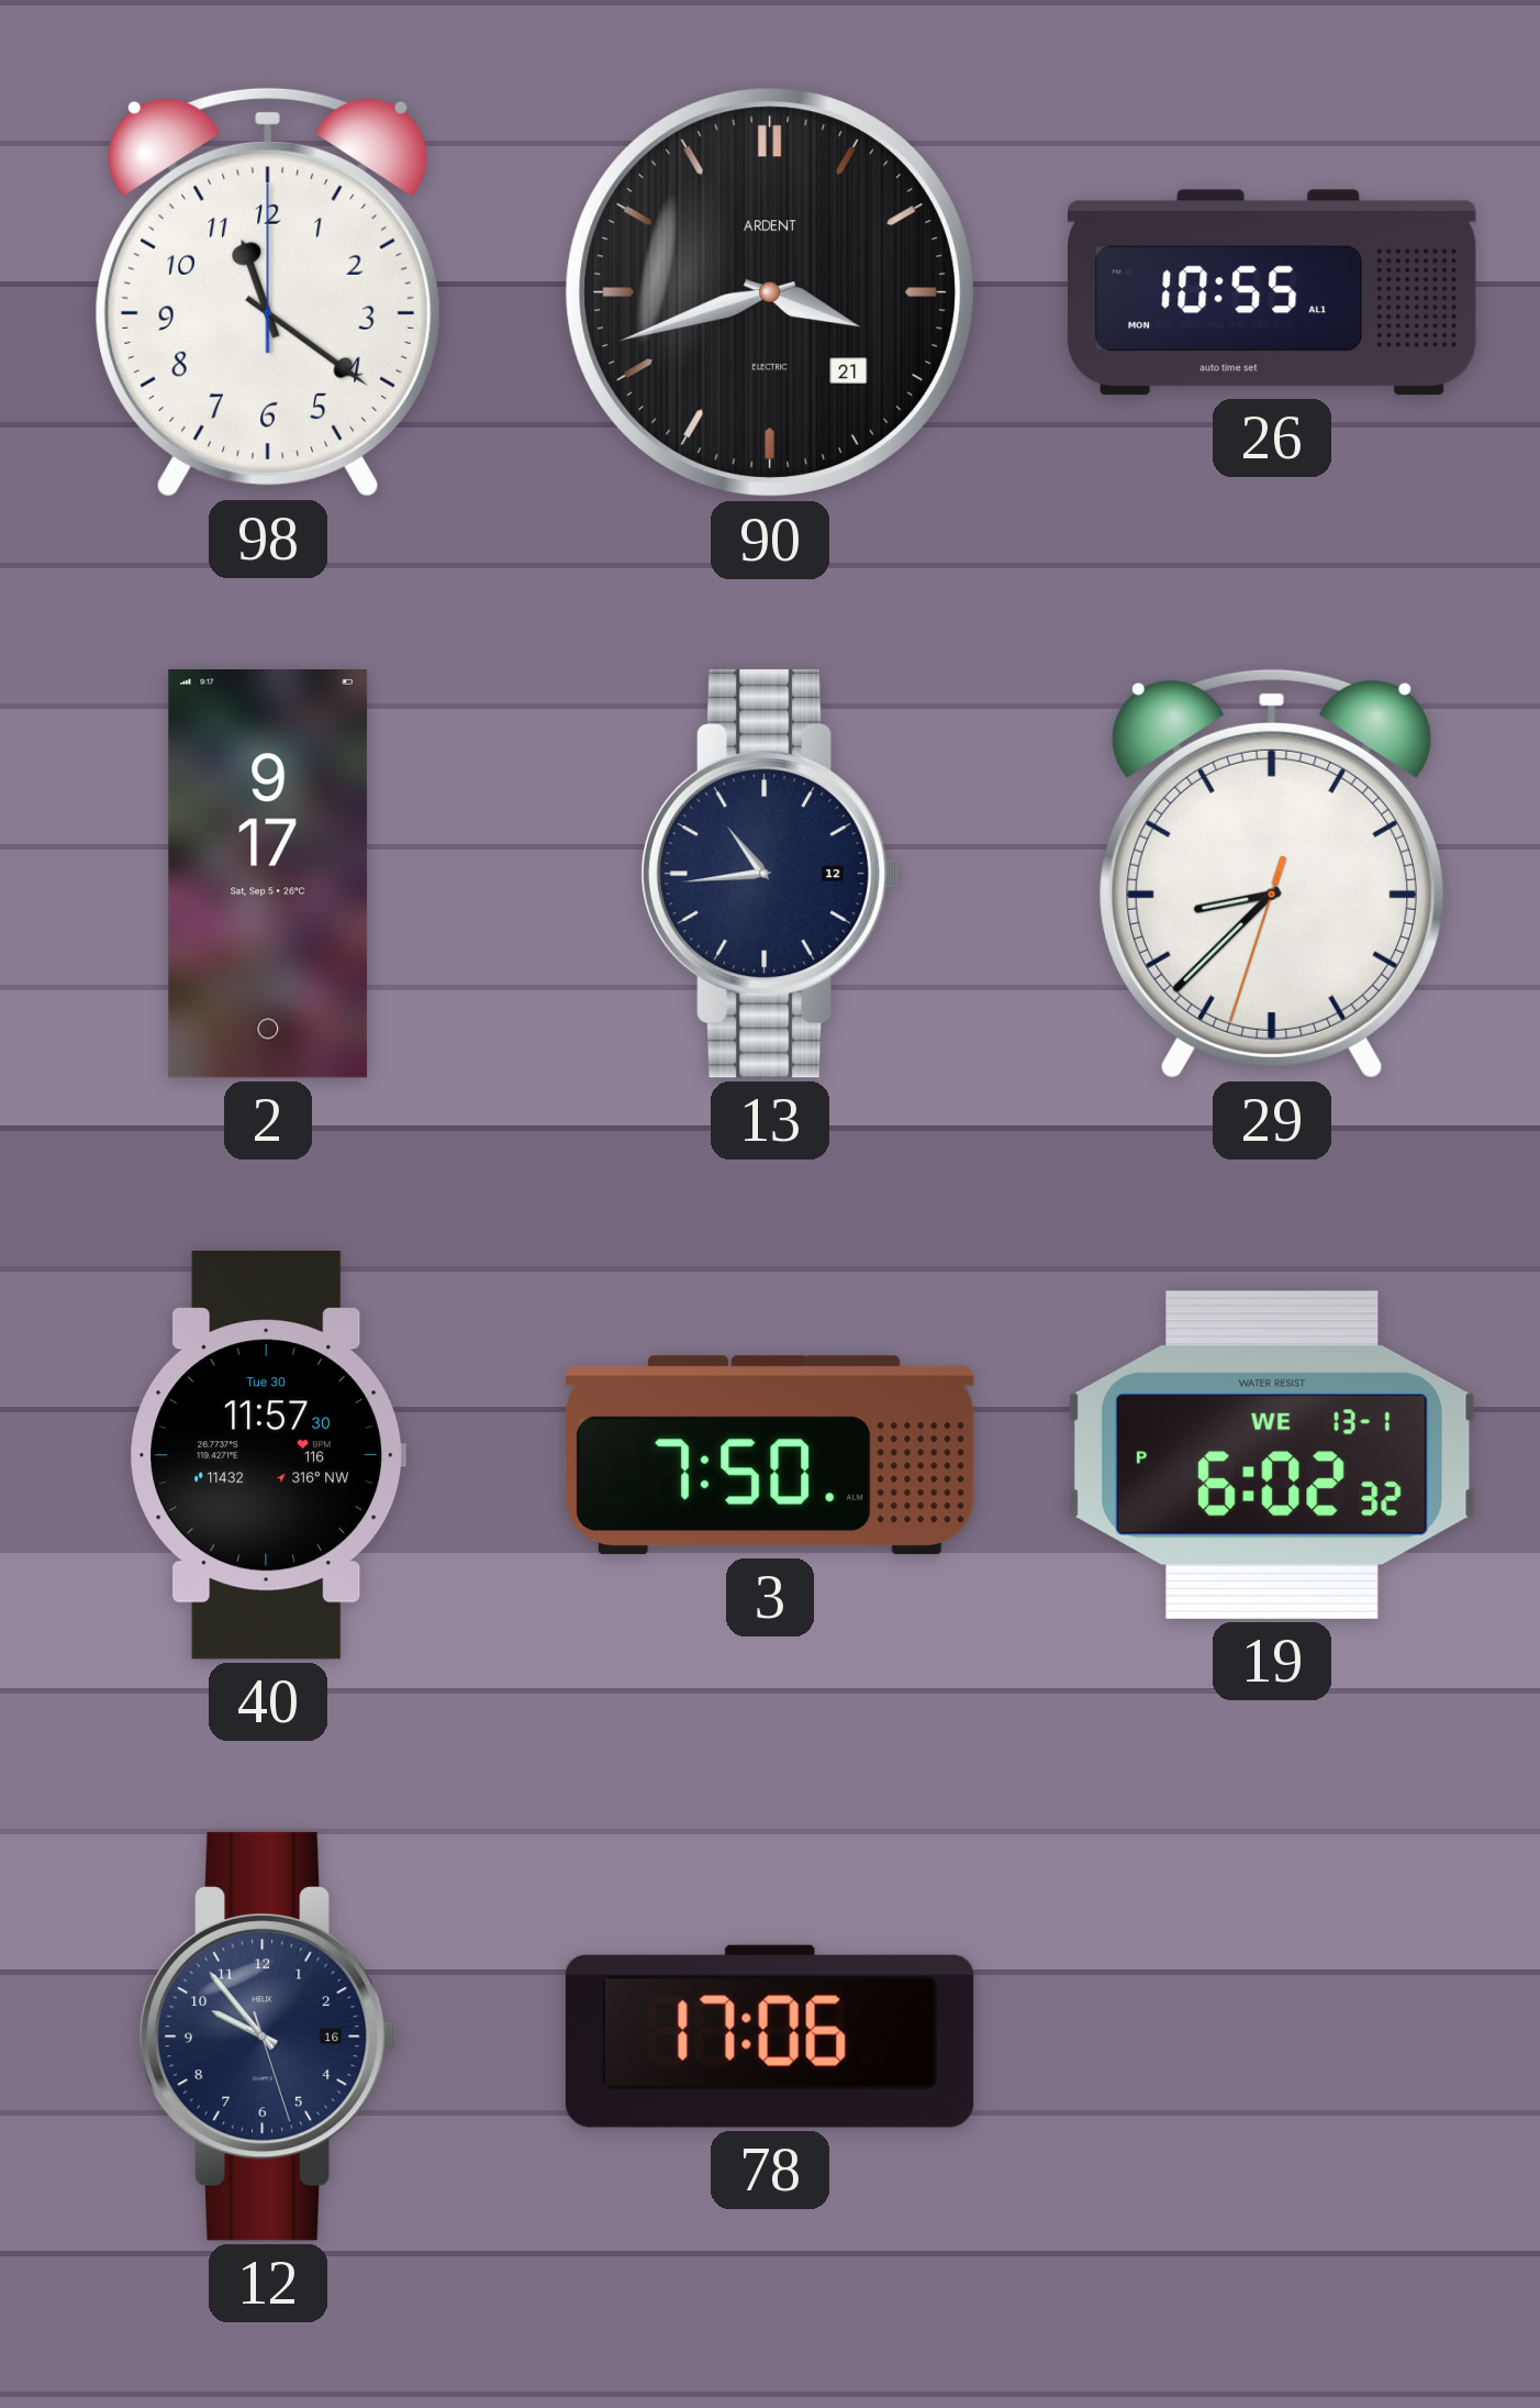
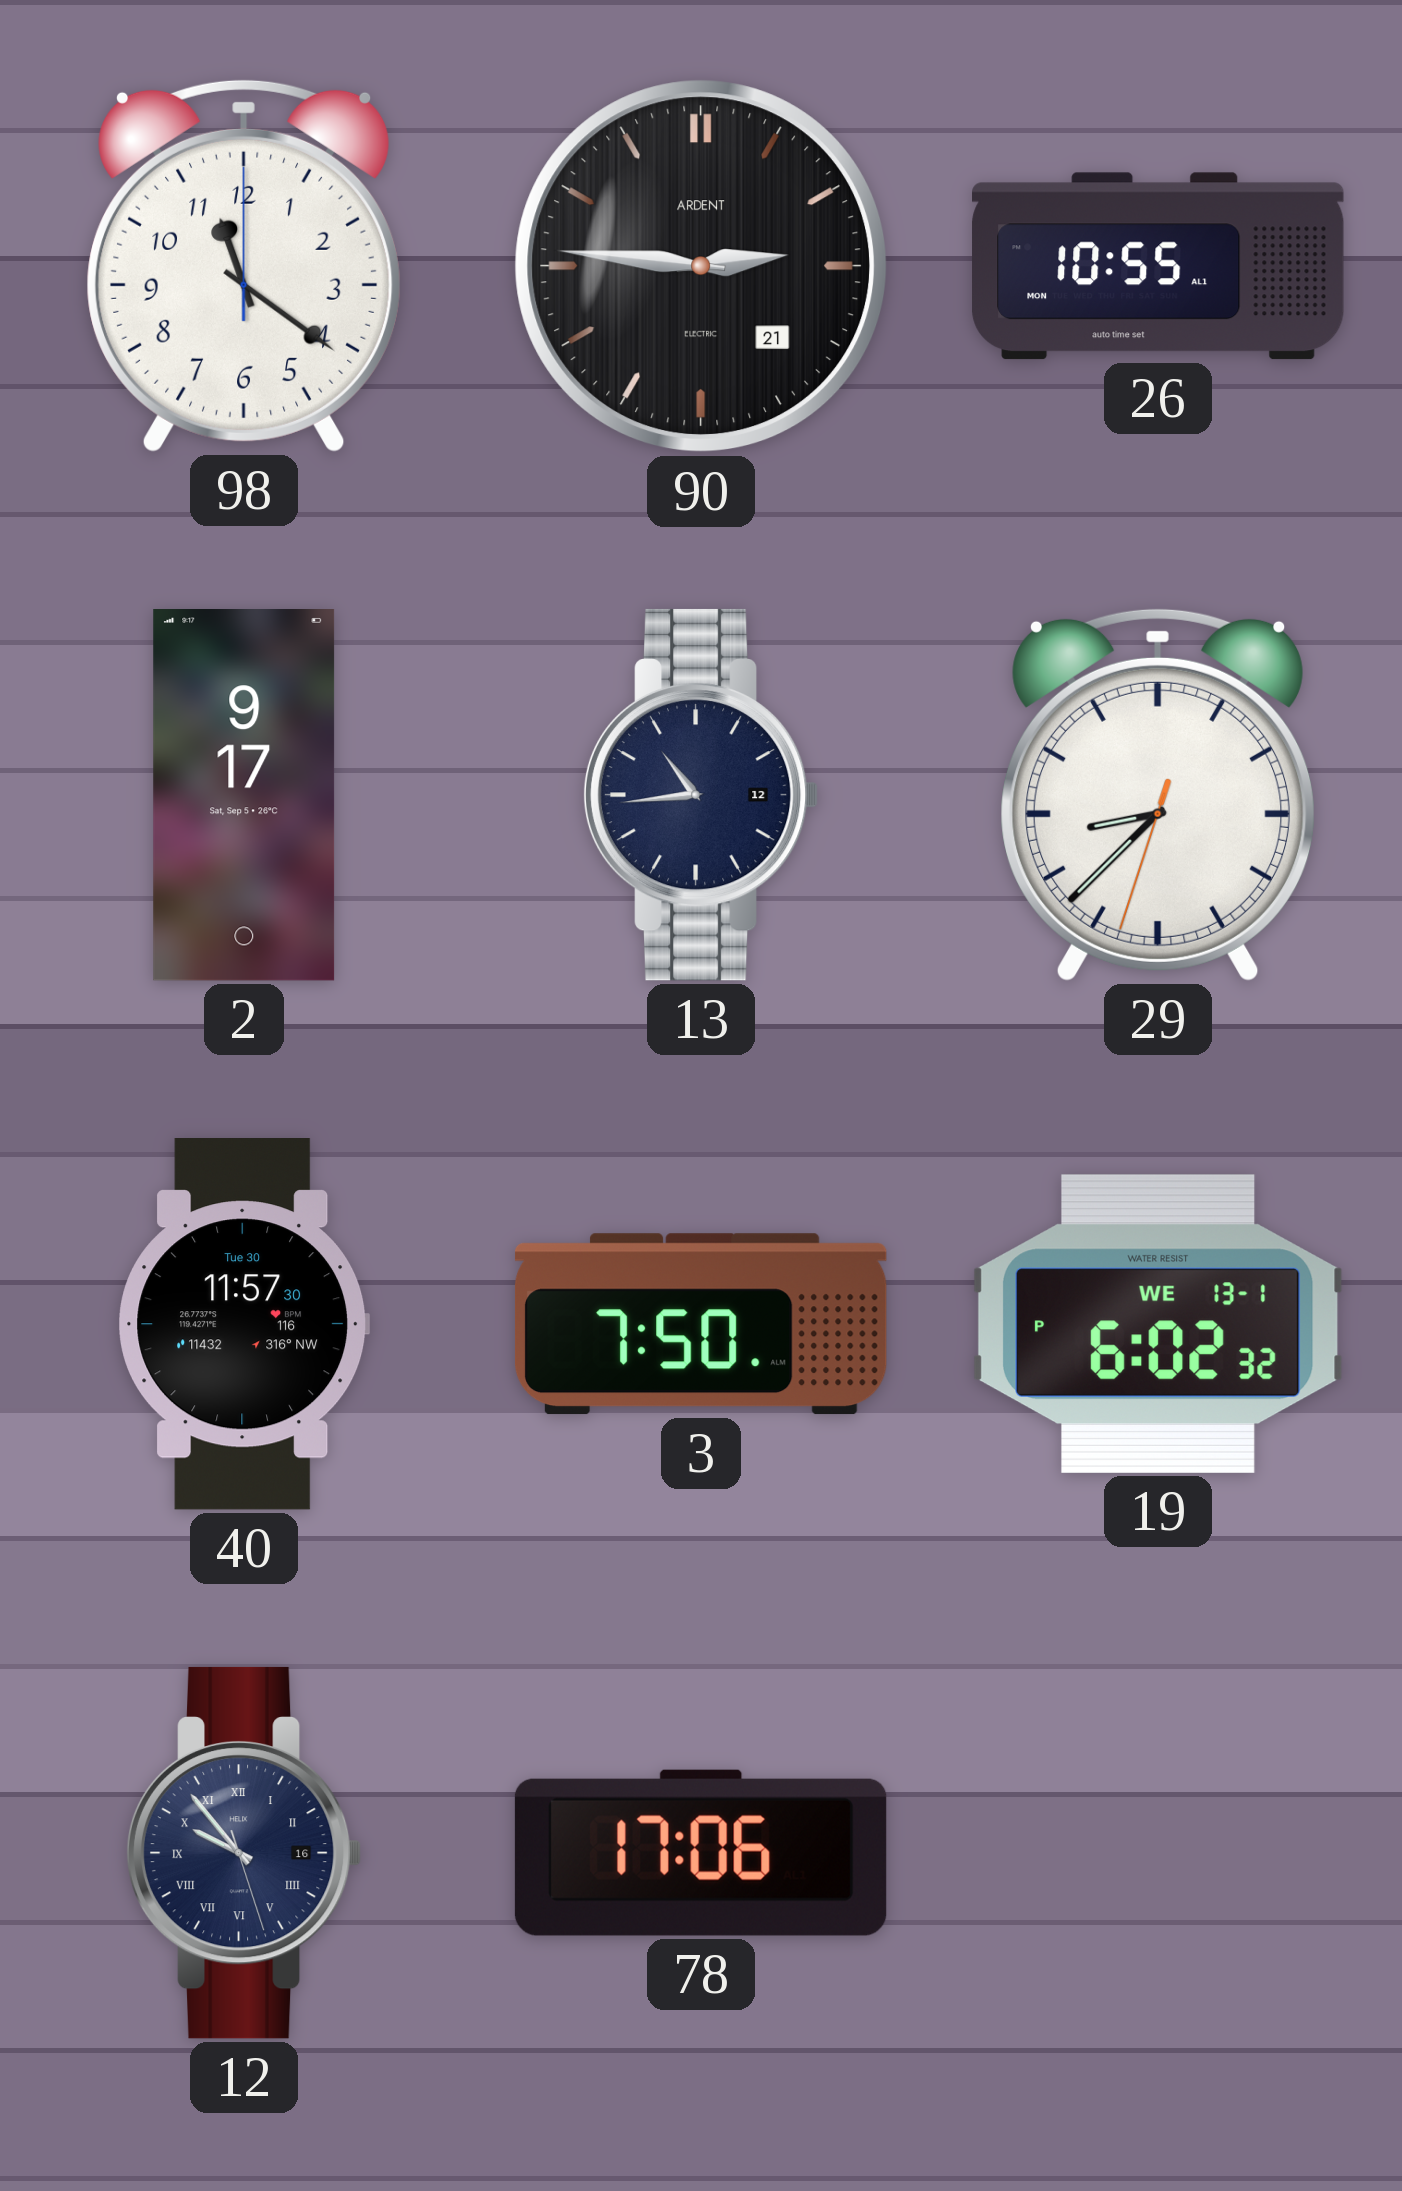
90: 3:42 -> 2:46
12 numerals: Arabic -> Roman
